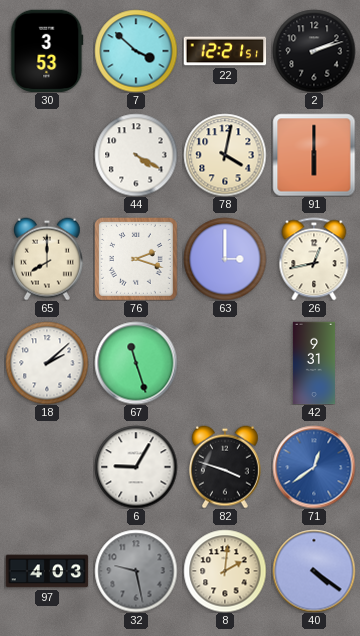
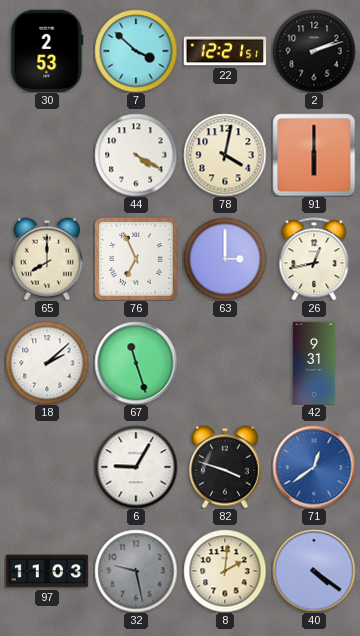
30: 3:53 -> 2:53
76: 2:18 -> 6:56
97: 4:03 -> 11:03
